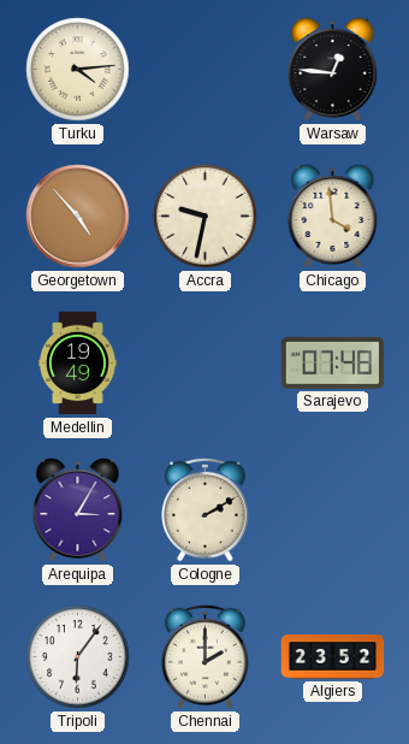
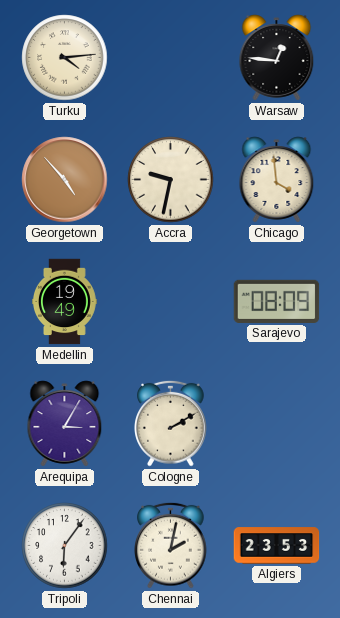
Sarajevo: 07:48 -> 08:09
Chennai: 2:00 -> 2:02
Algiers: 23:52 -> 23:53
